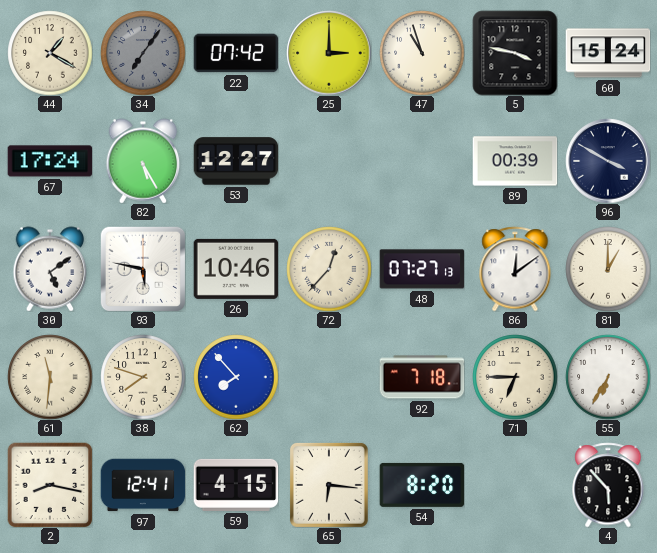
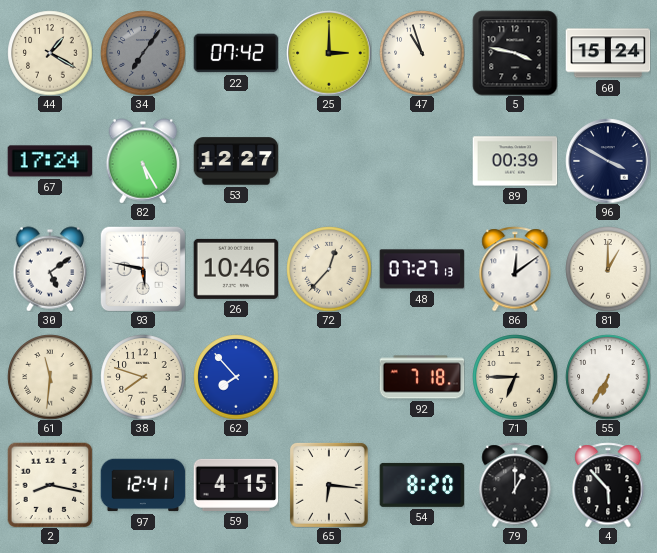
79: none -> 1:00
